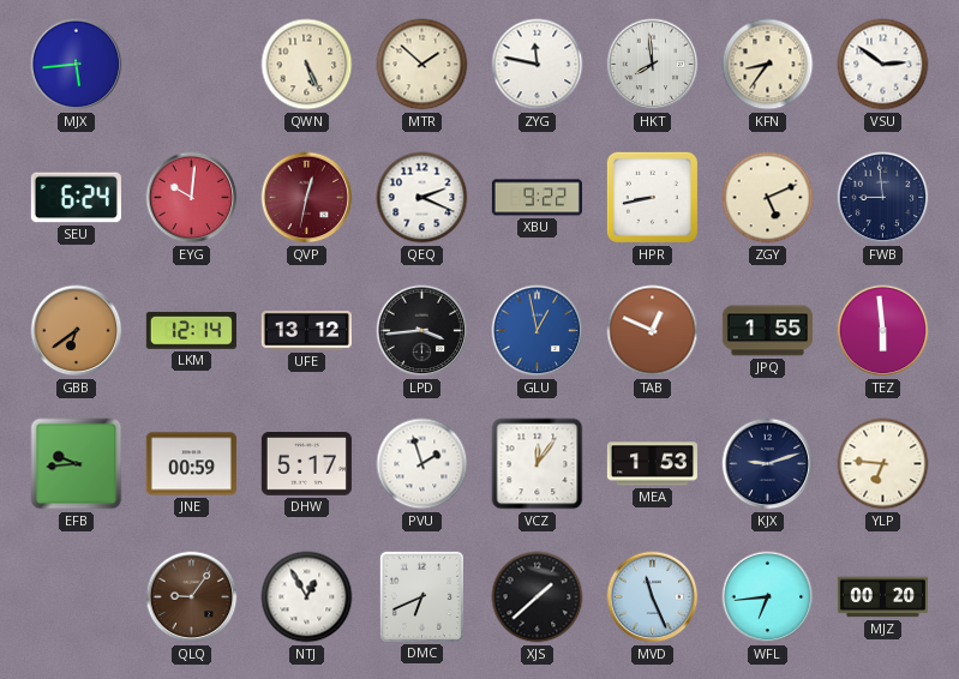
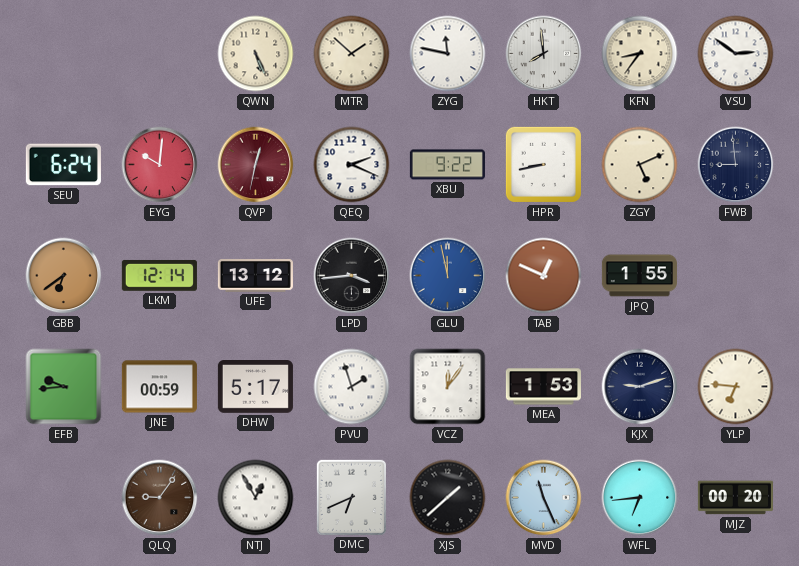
MJX: 5:44 -> none
GLU: 12:58 -> 11:58
TEZ: 5:59 -> none
